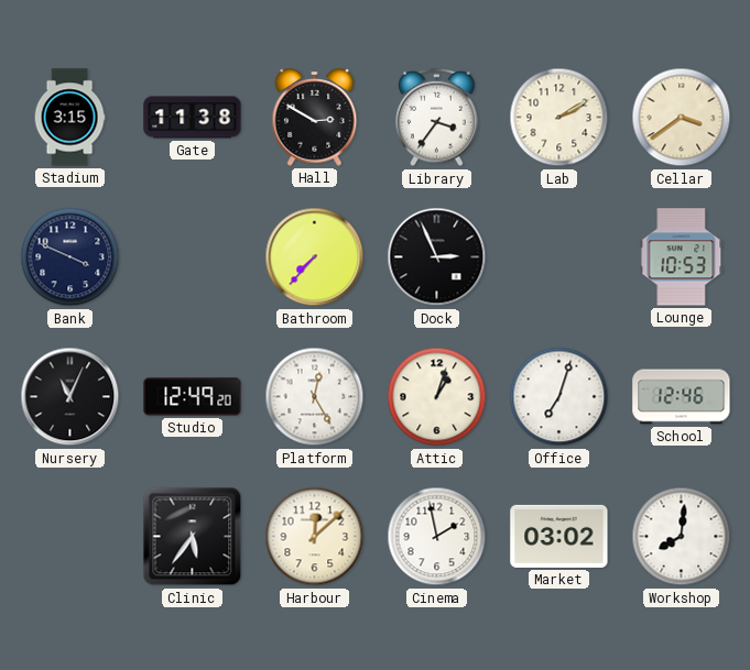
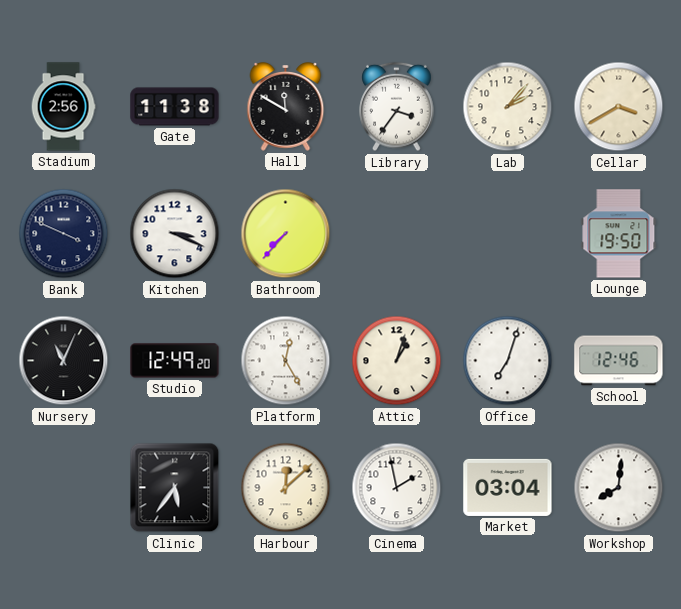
Stadium: 3:15 -> 2:56
Hall: 2:50 -> 11:50
Lab: 2:10 -> 2:07
Cellar: 3:39 -> 3:40
Kitchen: none -> 3:19
Dock: 2:56 -> none
Lounge: 10:53 -> 19:50
Market: 03:02 -> 03:04
